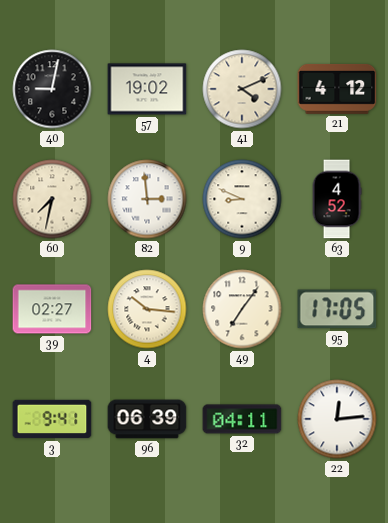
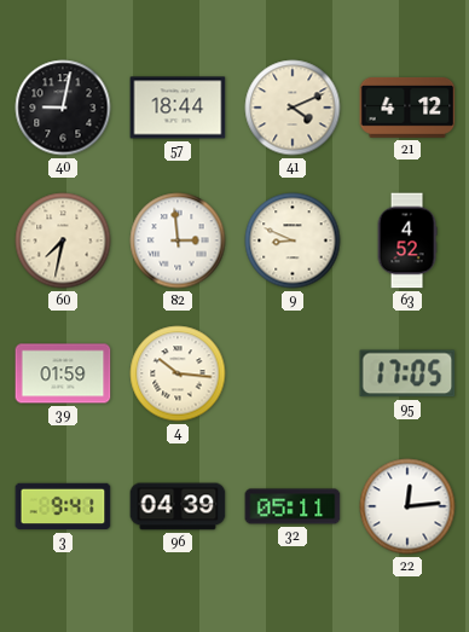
57: 19:02 -> 18:44
39: 02:27 -> 01:59
49: 7:06 -> none
96: 06:39 -> 04:39
32: 04:11 -> 05:11
